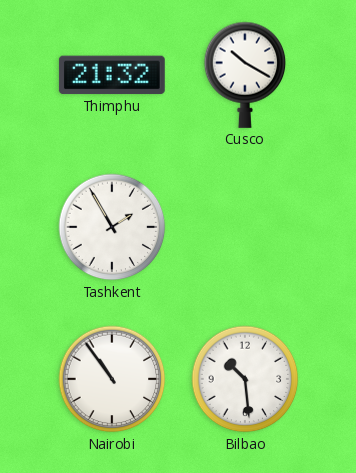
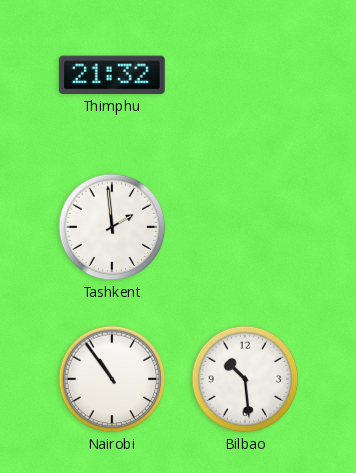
Cusco: 10:20 -> none
Tashkent: 1:55 -> 1:59
